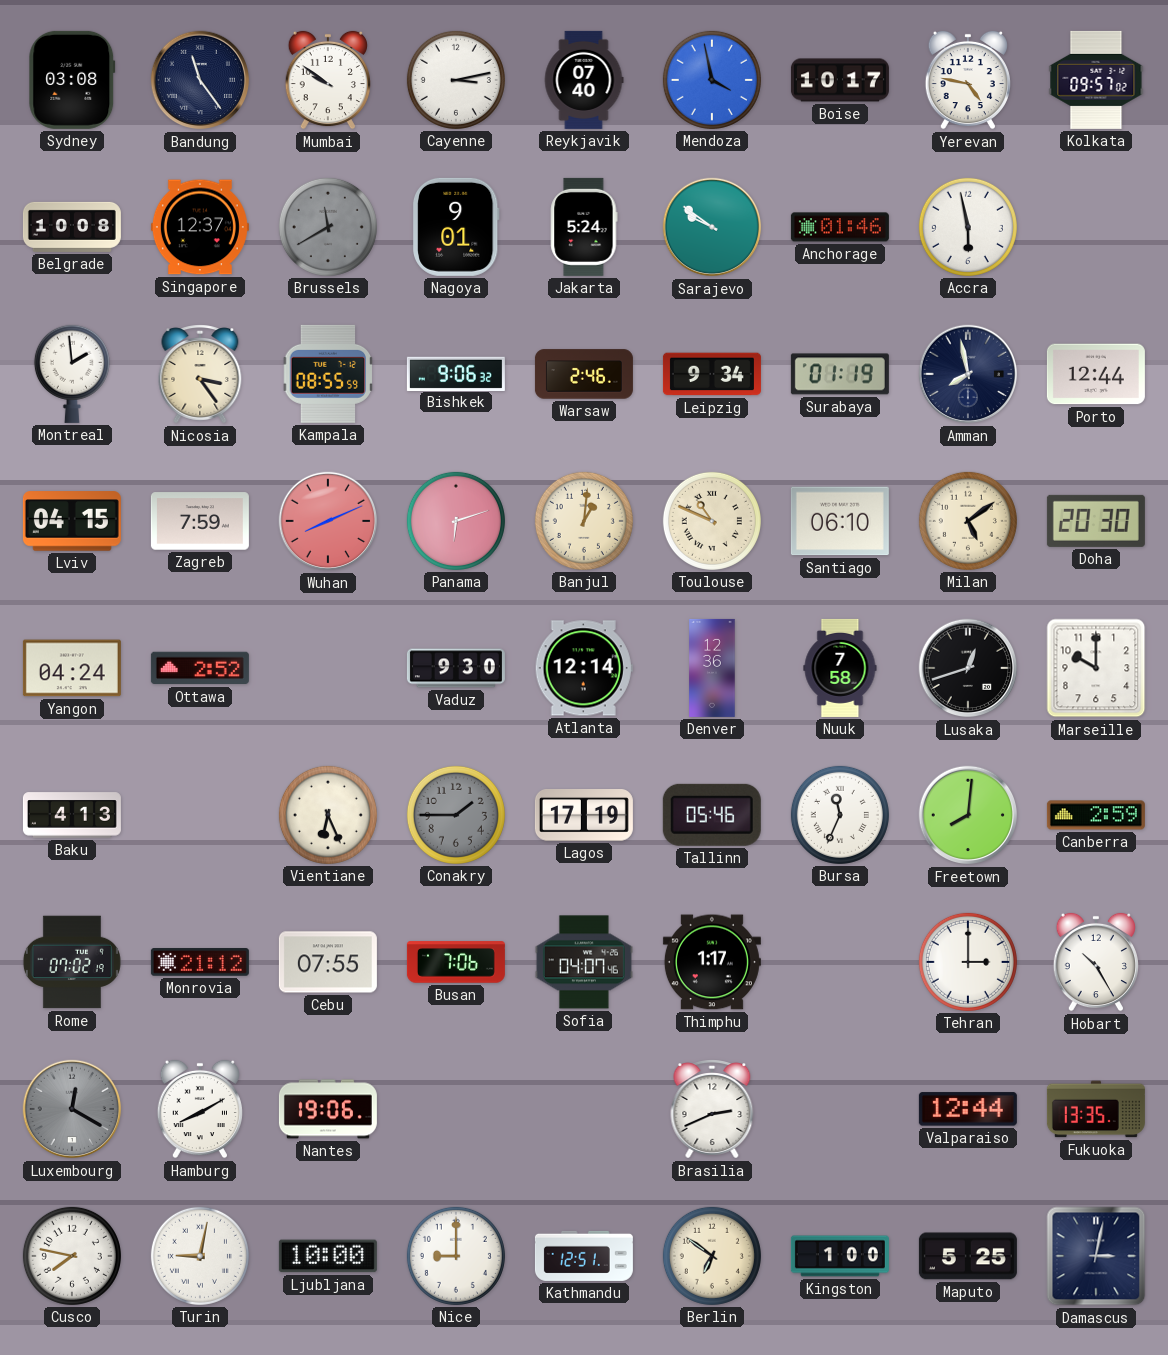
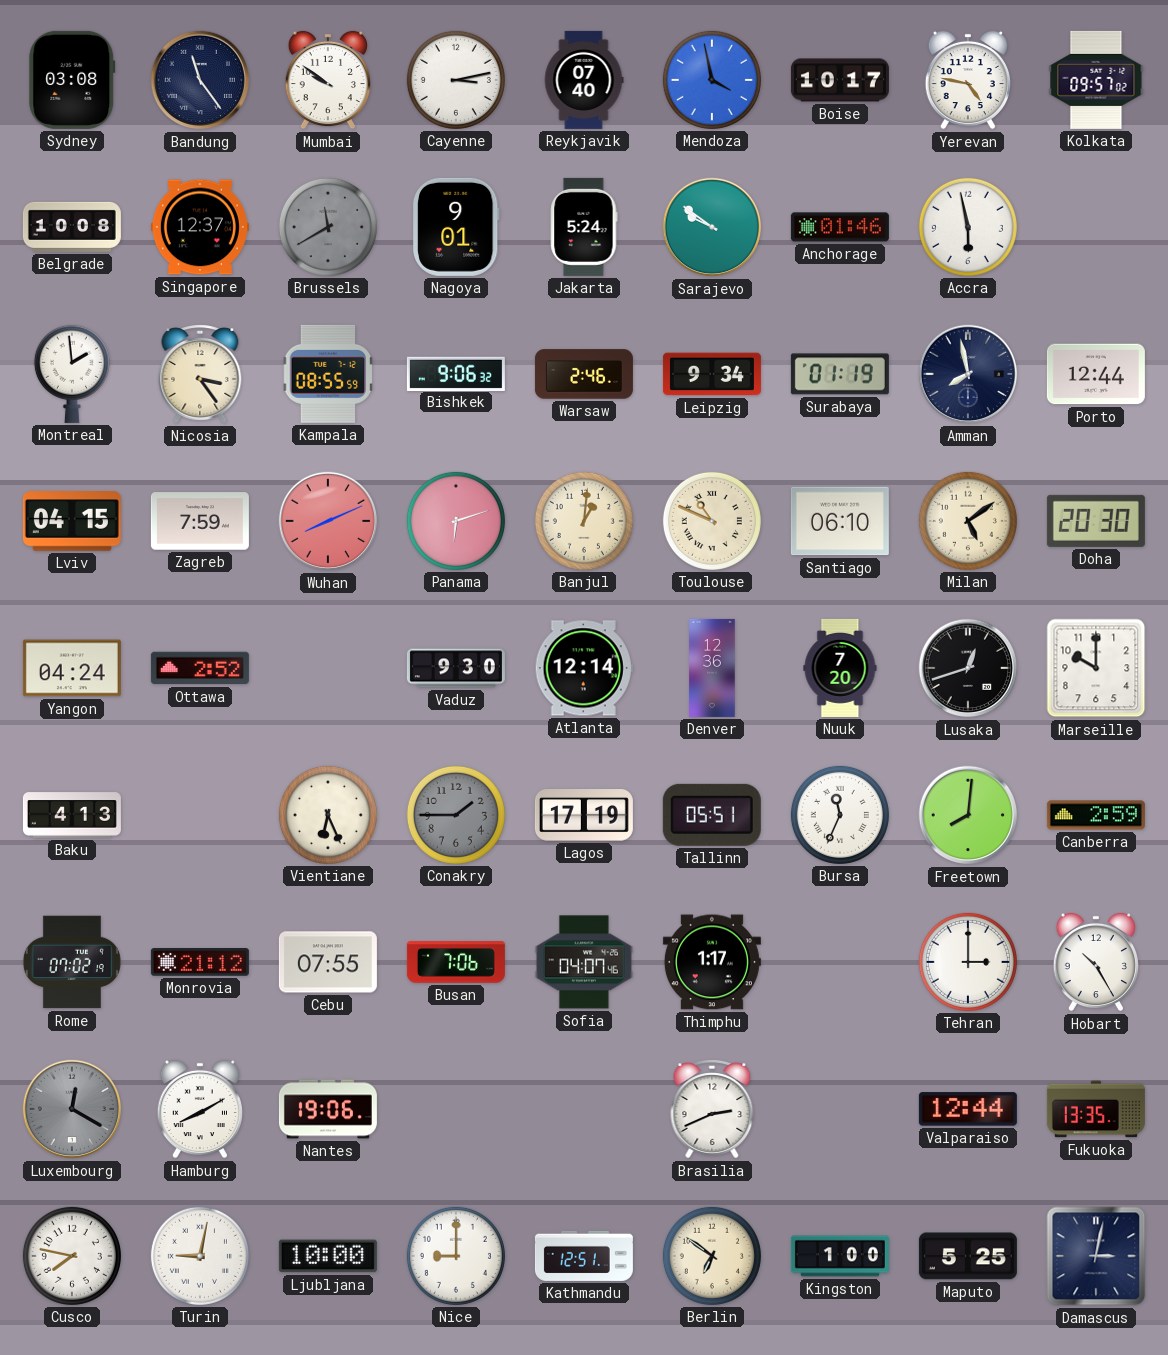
Nuuk: 7:58 -> 7:20
Tallinn: 05:46 -> 05:51
